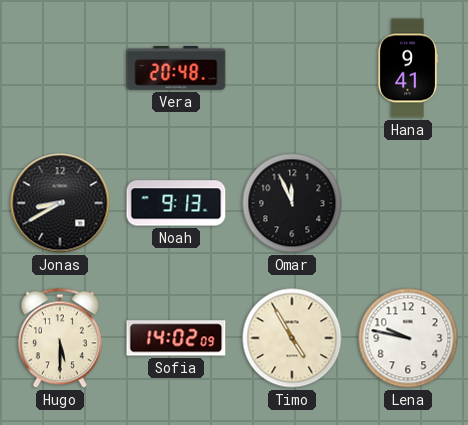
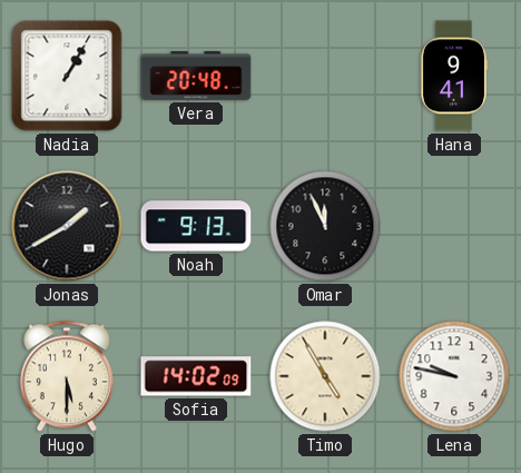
Nadia: none -> 1:05
Jonas: 8:40 -> 1:40
